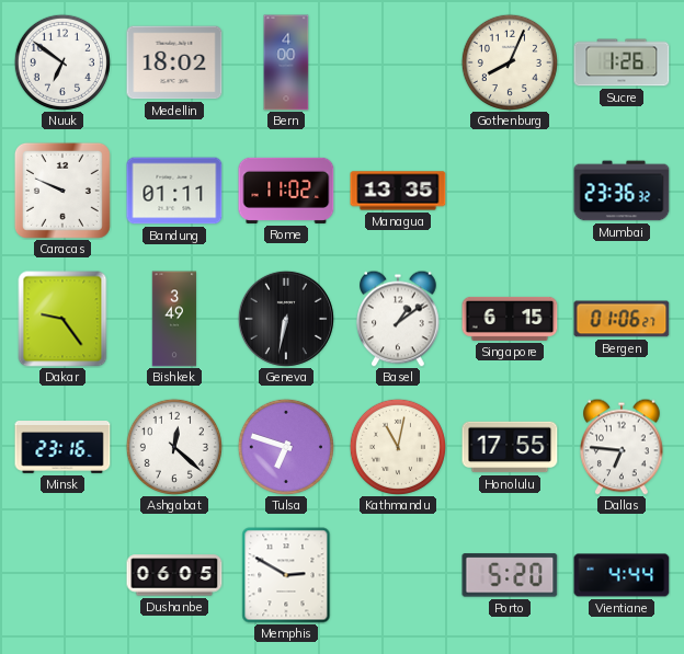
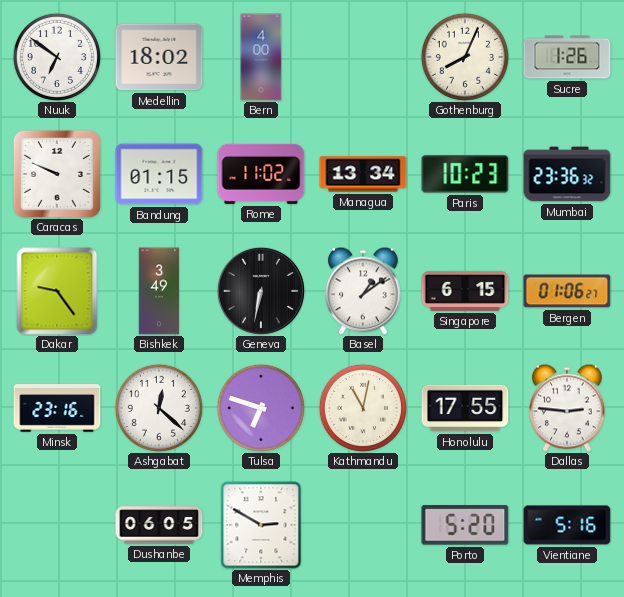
Bandung: 01:11 -> 01:15
Managua: 13:35 -> 13:34
Paris: none -> 10:23
Dallas: 6:46 -> 2:46
Vientiane: 4:44 -> 5:16
